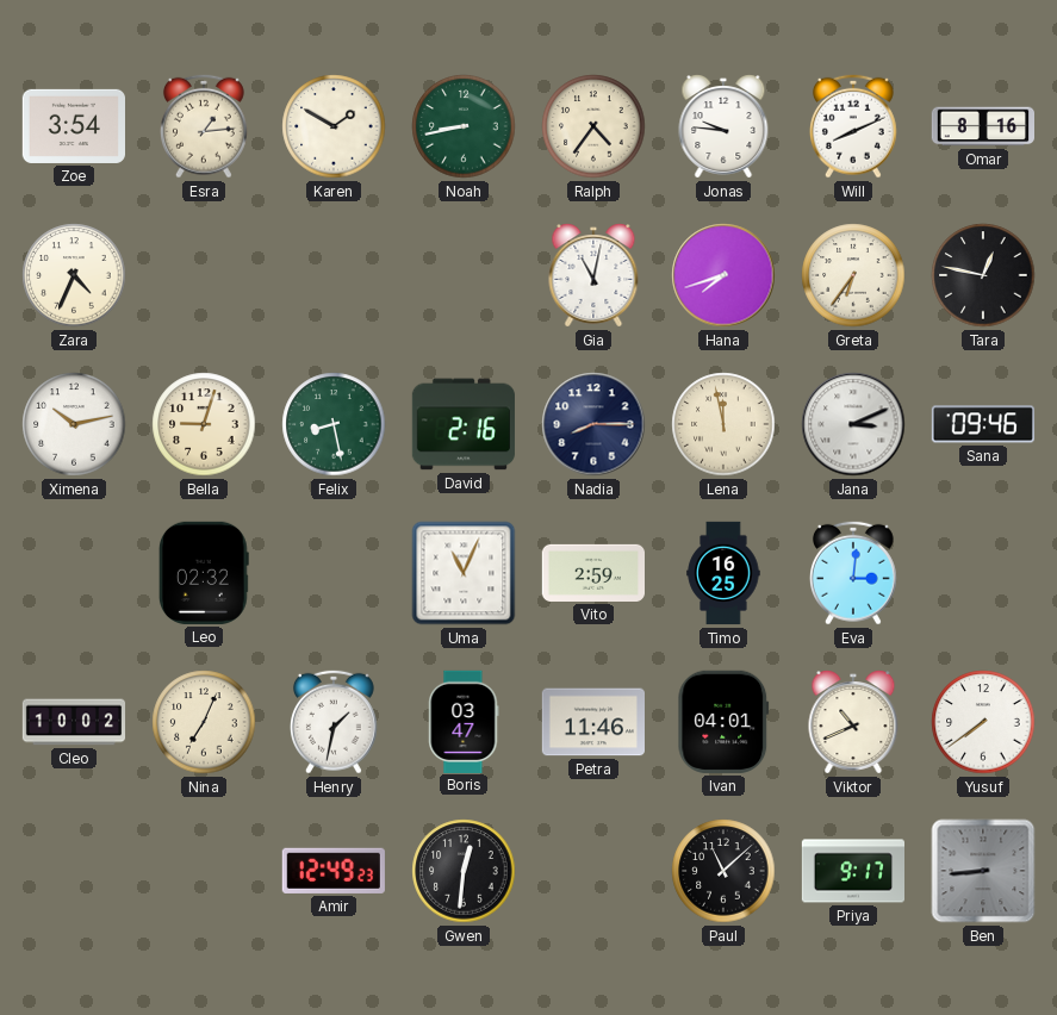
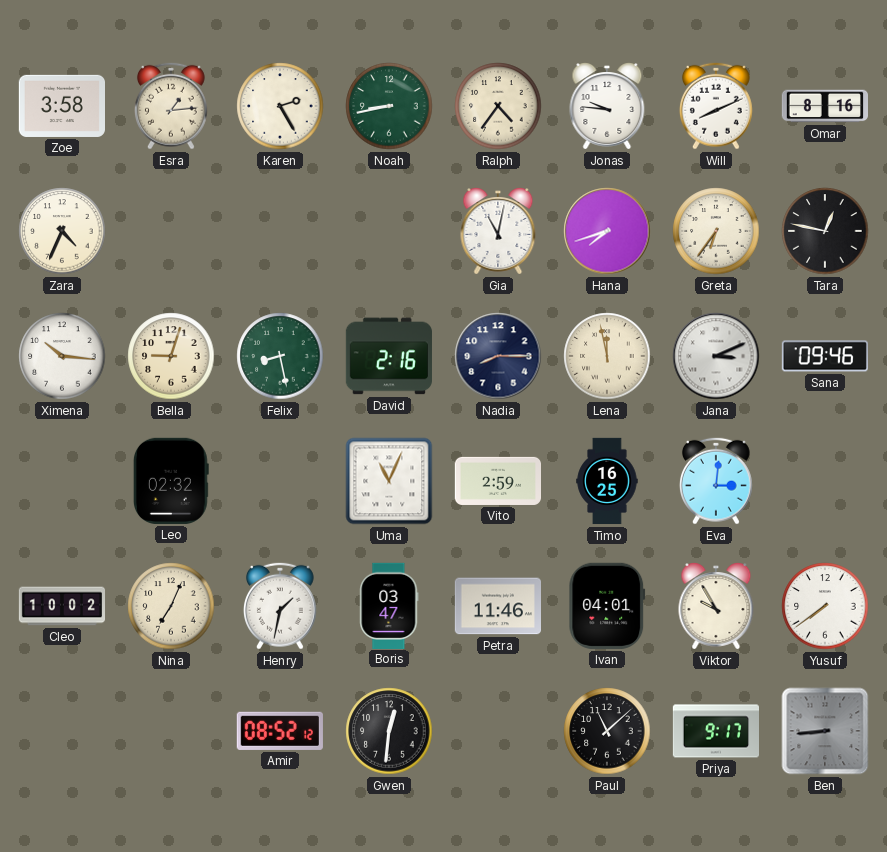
Zoe: 3:54 -> 3:58
Karen: 1:50 -> 2:25
Ximena: 10:13 -> 10:16
Viktor: 10:41 -> 9:55
Amir: 12:49 -> 08:52
